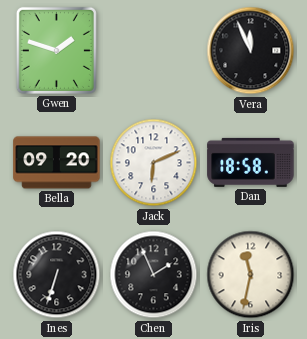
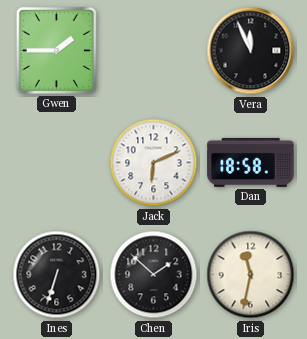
Gwen: 1:48 -> 1:45
Bella: 09:20 -> none
Chen: 1:56 -> 1:52
